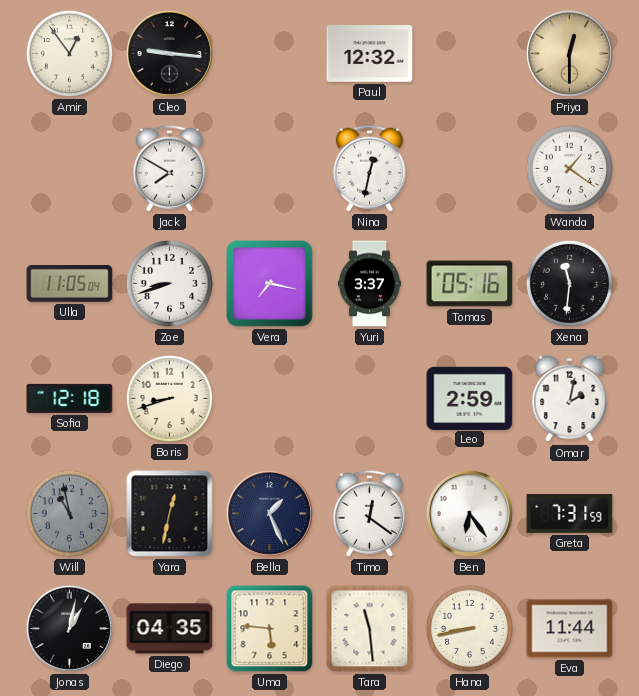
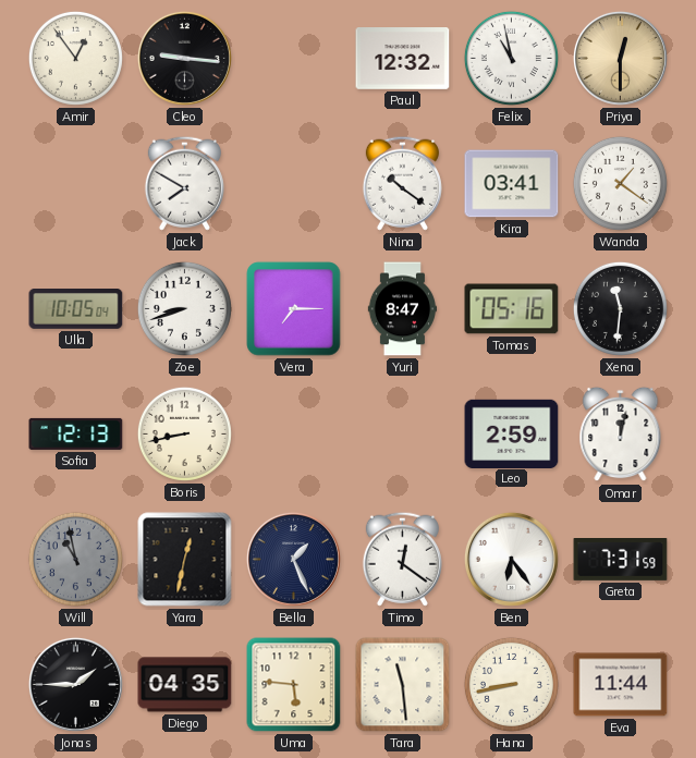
Felix: none -> 10:58
Nina: 12:32 -> 10:21
Kira: none -> 03:41
Ulla: 11:05 -> 10:05
Vera: 7:17 -> 7:15
Yuri: 3:37 -> 8:47
Sofia: 12:18 -> 12:13
Boris: 8:42 -> 8:43
Omar: 2:02 -> 12:02
Jonas: 1:02 -> 1:45
